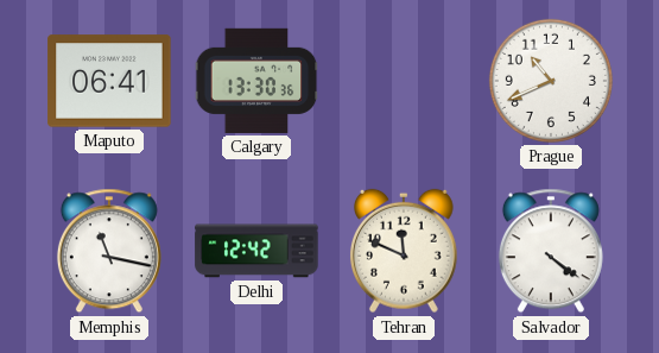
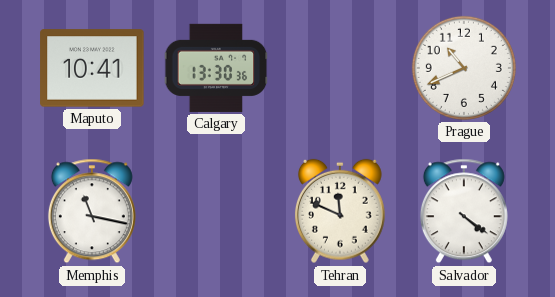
Maputo: 06:41 -> 10:41
Delhi: 12:42 -> none
